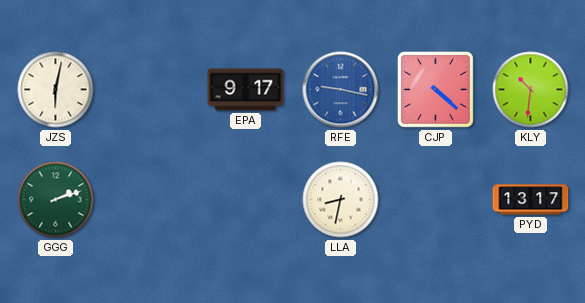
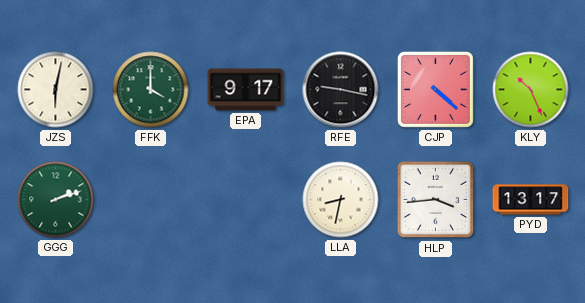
FFK: none -> 4:00
RFE dial: blue -> black
KLY: 10:31 -> 10:26
HLP: none -> 3:44
